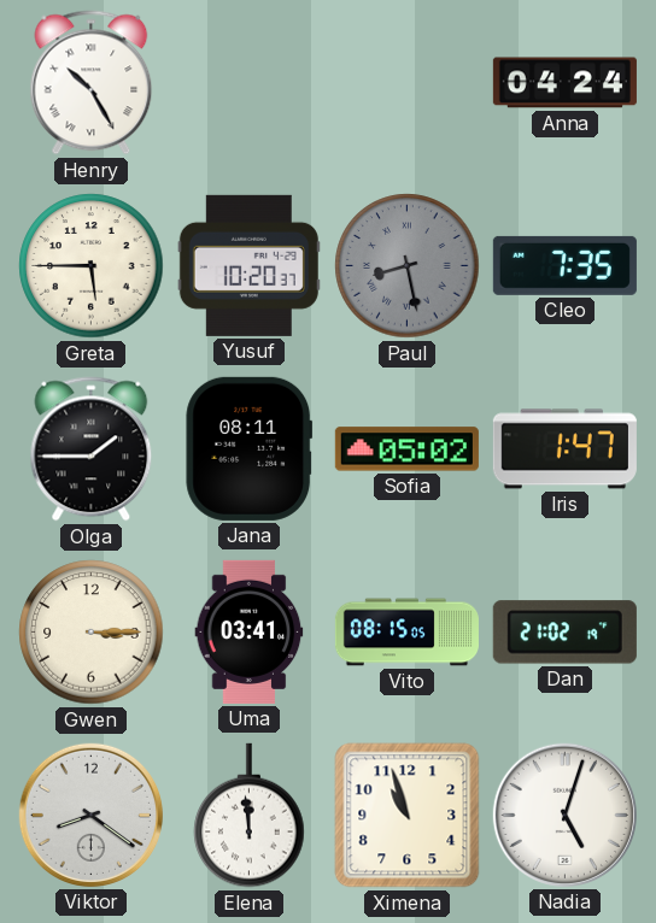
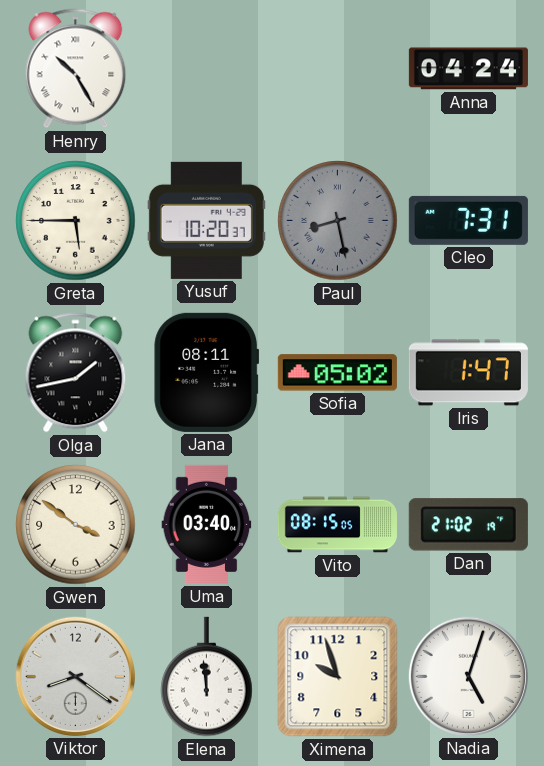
Cleo: 7:35 -> 7:31
Olga: 1:45 -> 1:43
Gwen: 3:15 -> 3:51
Uma: 03:41 -> 03:40
Ximena: 10:57 -> 9:57
